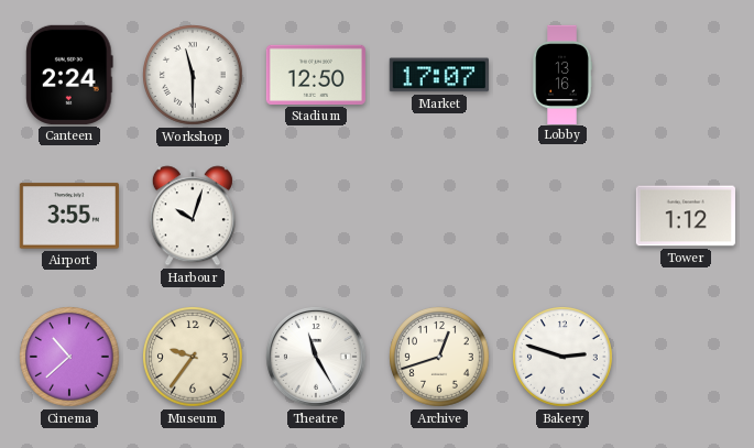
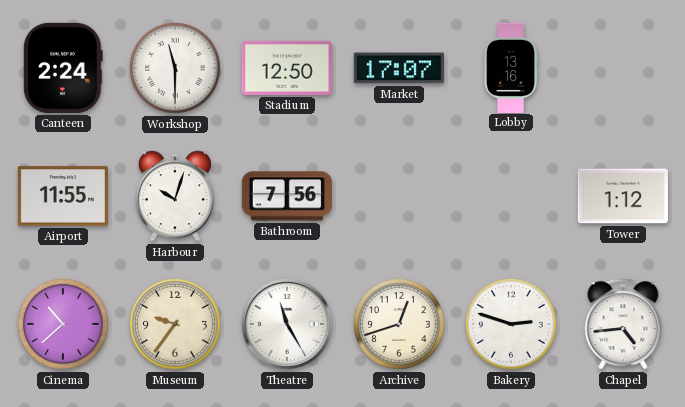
Airport: 3:55 -> 11:55
Bathroom: none -> 7:56
Chapel: none -> 4:44
